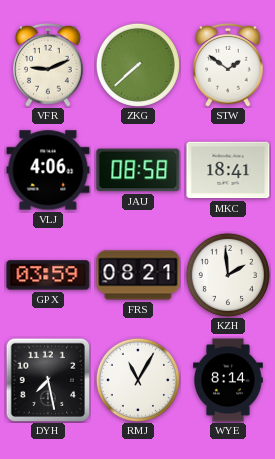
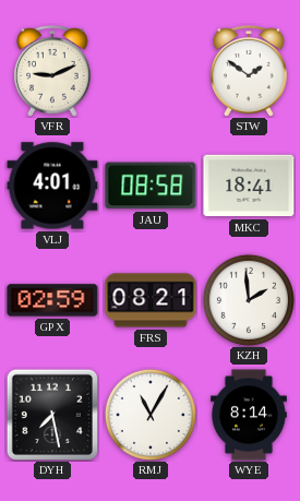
ZKG: 7:38 -> none
VLJ: 4:06 -> 4:01
GPX: 03:59 -> 02:59
